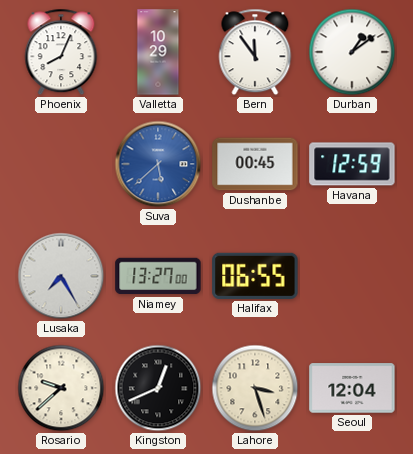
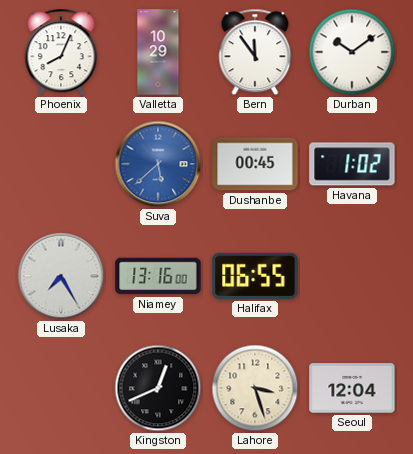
Durban: 1:09 -> 10:09
Havana: 12:59 -> 1:02
Niamey: 13:27 -> 13:16
Rosario: 9:38 -> none
